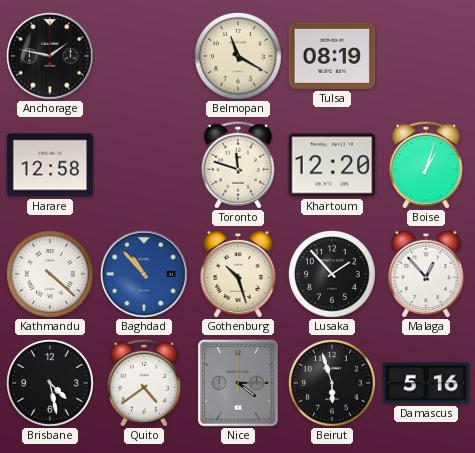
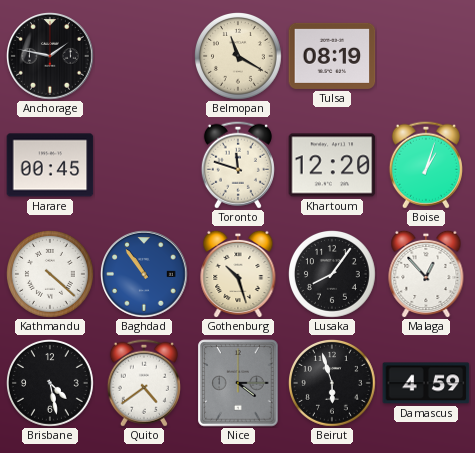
Harare: 12:58 -> 00:45
Baghdad: 10:53 -> 10:54
Lusaka: 1:53 -> 8:06
Damascus: 5:16 -> 4:59
